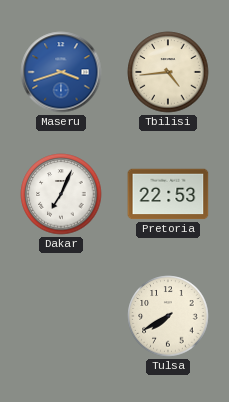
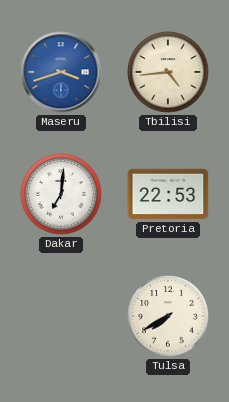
Dakar: 7:04 -> 7:01
